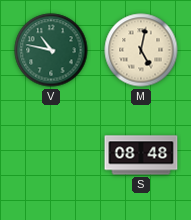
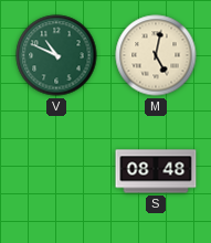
V: 10:47 -> 10:49
